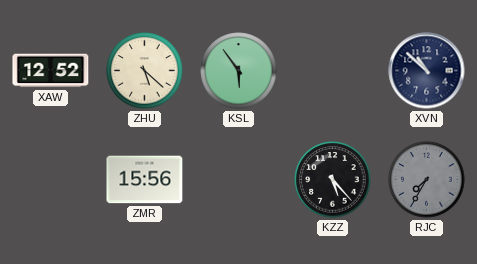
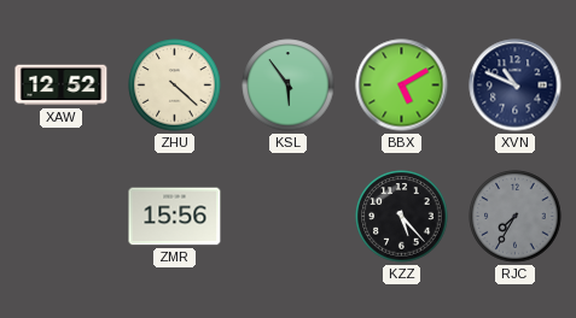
ZHU: 5:22 -> 4:22
BBX: none -> 5:10
XVN: 10:52 -> 10:49
